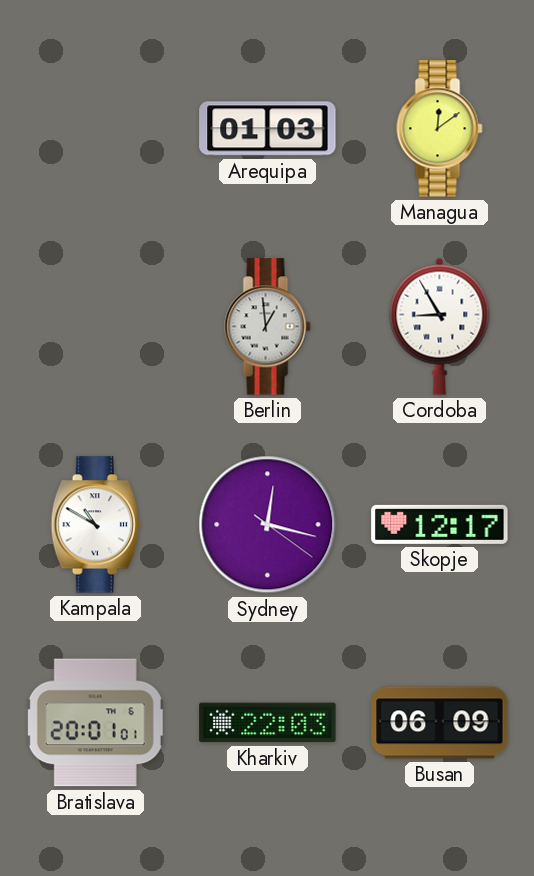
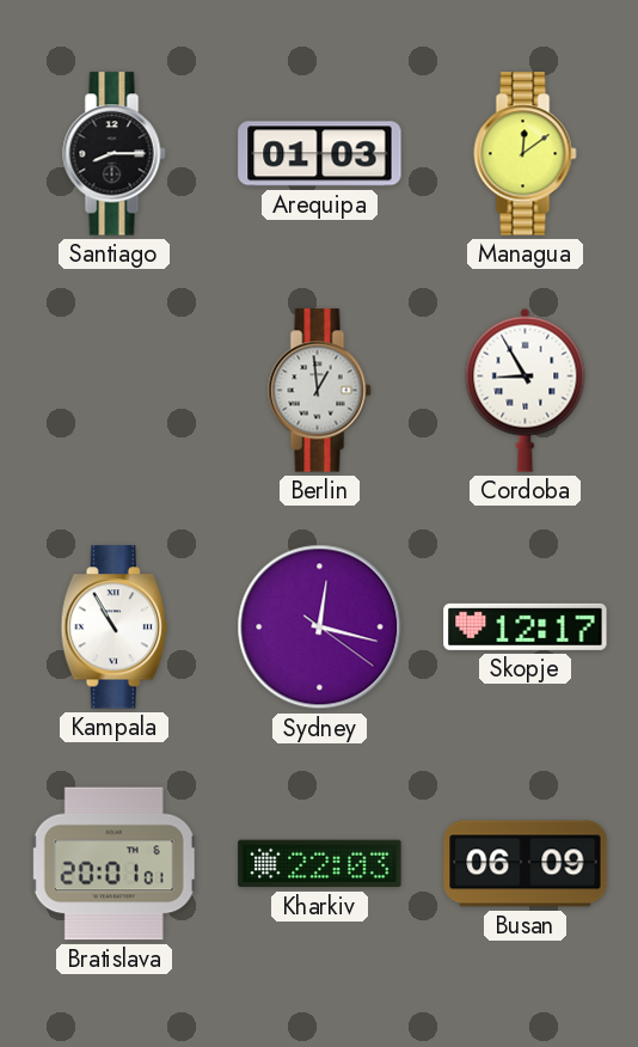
Santiago: none -> 8:15
Kampala: 10:50 -> 10:55
